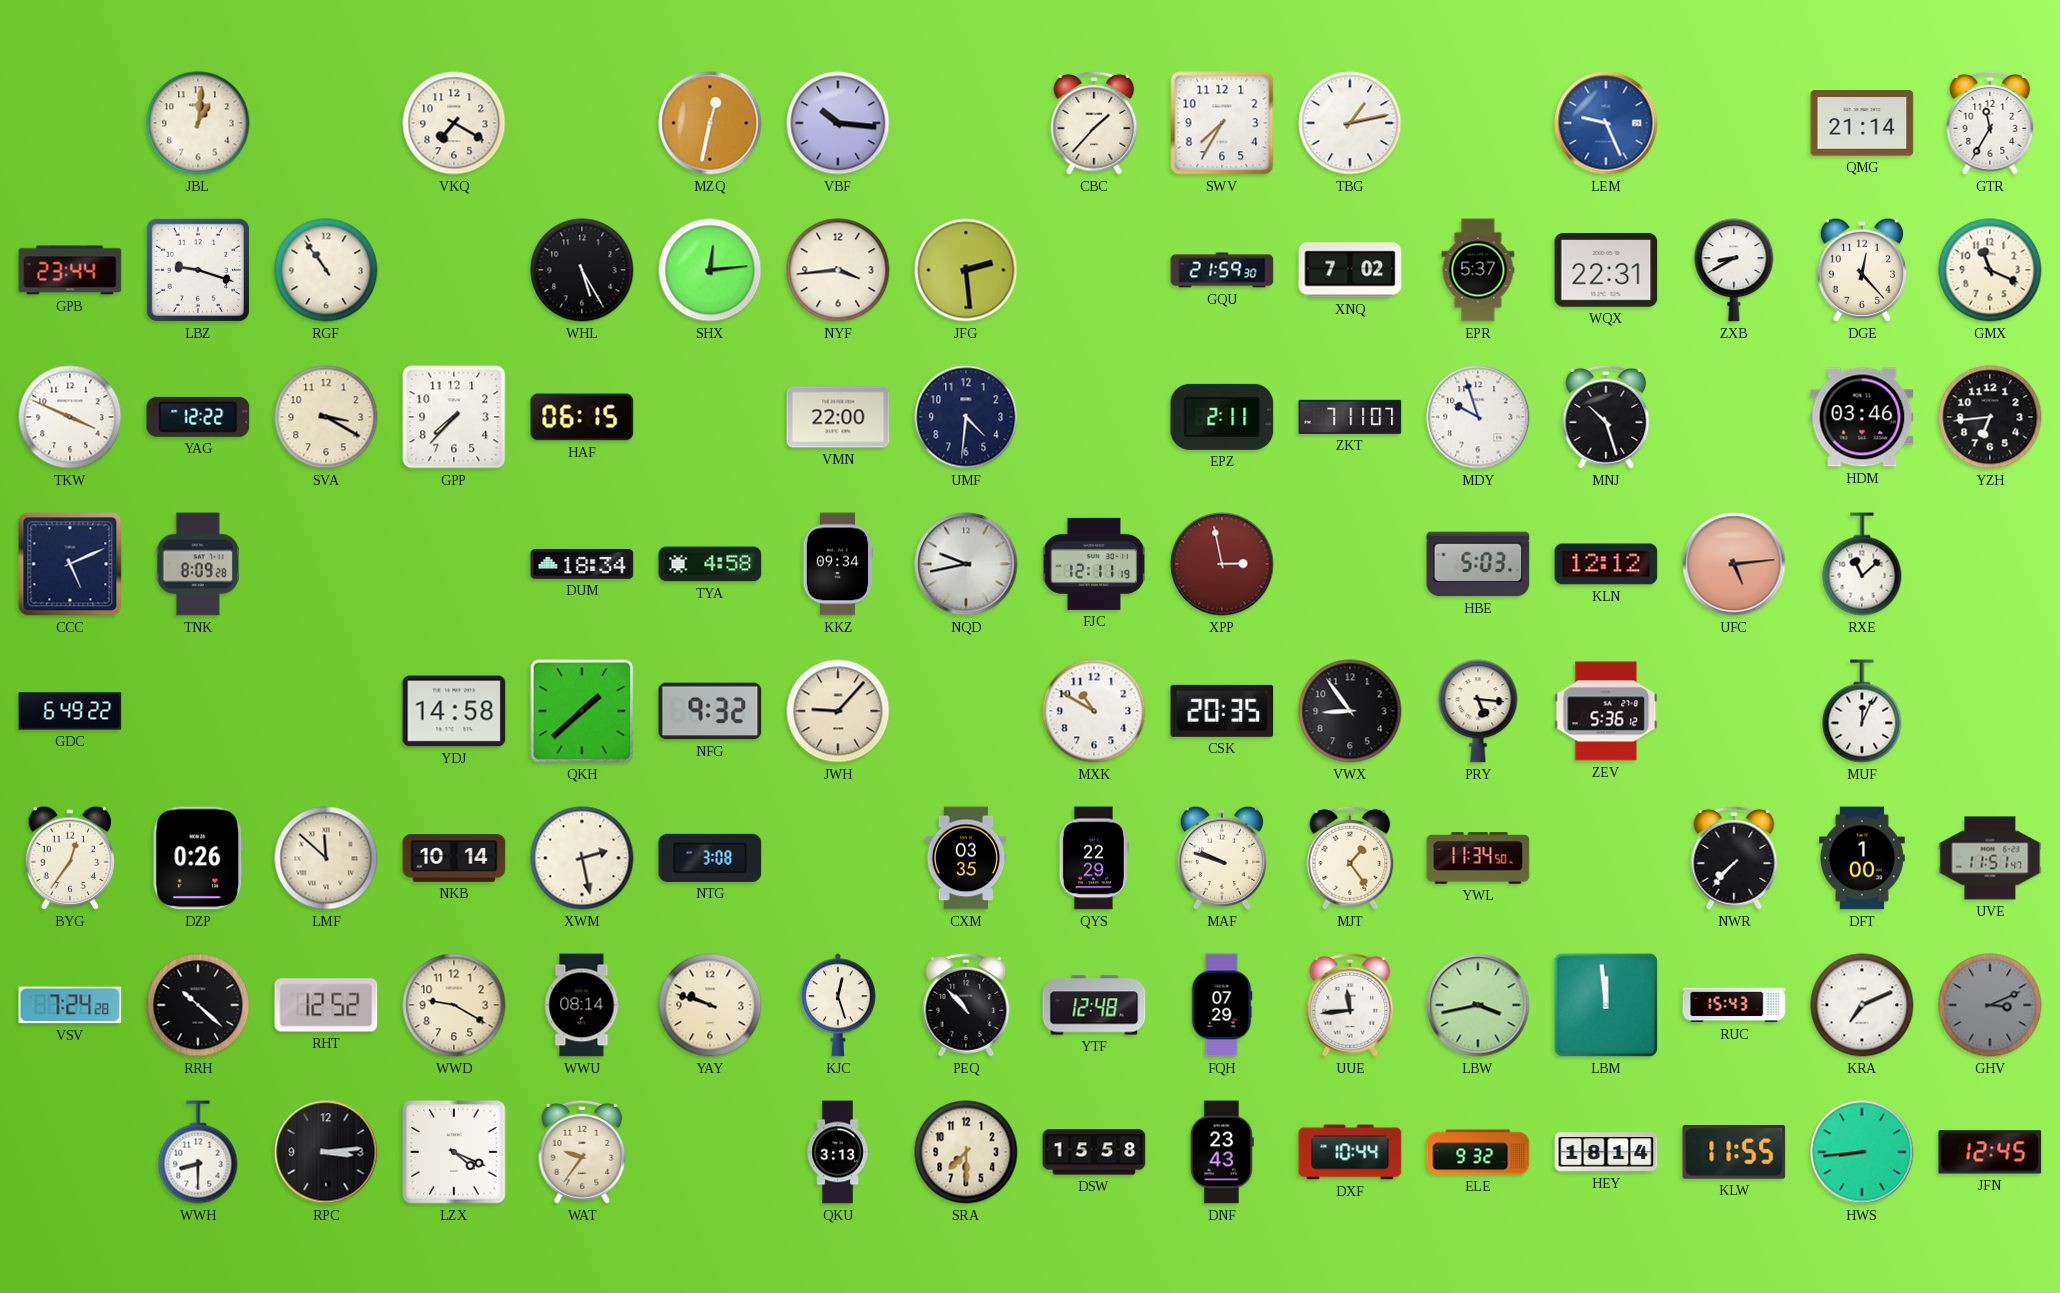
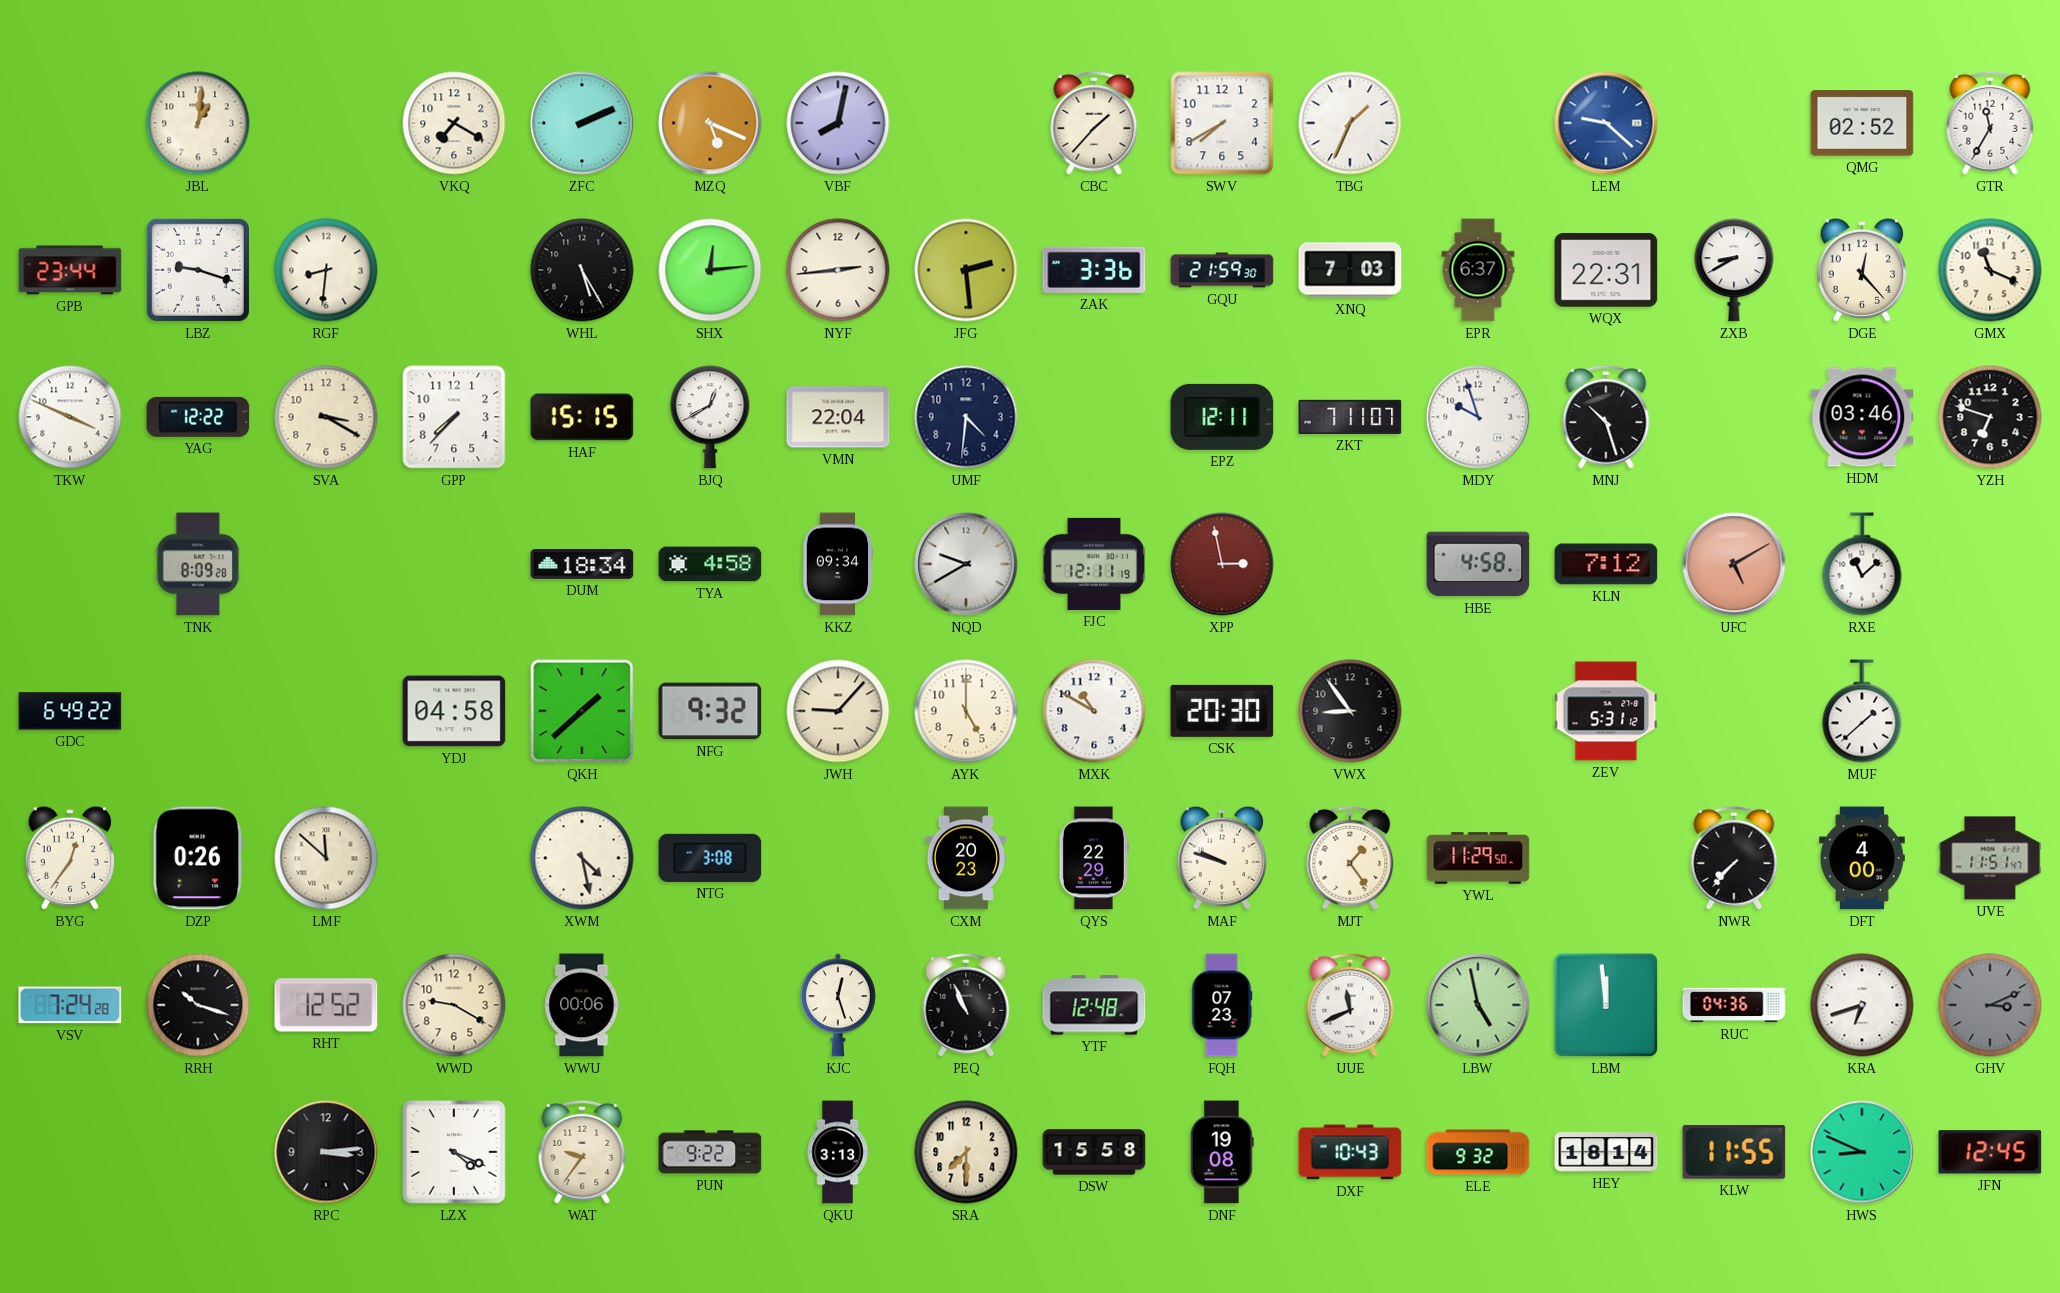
ZFC: none -> 2:11
MZQ: 12:32 -> 5:19
VBF: 10:16 -> 8:02
SWV: 7:35 -> 7:40
TBG: 1:13 -> 1:34
LEM: 9:26 -> 9:22
QMG: 21:14 -> 02:52
RGF: 10:54 -> 8:31
NYF: 3:44 -> 2:44
ZAK: none -> 3:36
XNQ: 7:02 -> 7:03
EPR: 5:37 -> 6:37
HAF: 06:15 -> 15:15
BJQ: none -> 12:40
VMN: 22:00 -> 22:04
EPZ: 2:11 -> 12:11
YZH: 6:44 -> 6:48
CCC: 5:11 -> none
NQD: 9:43 -> 9:40
HBE: 5:03 -> 4:58
KLN: 12:12 -> 7:12
UFC: 5:14 -> 5:10
YDJ: 14:58 -> 04:58
AYK: none -> 5:00
CSK: 20:35 -> 20:30
PRY: 5:16 -> none
ZEV: 5:36 -> 5:31
MUF: 12:04 -> 1:38
NKB: 10:14 -> none
XWM: 2:28 -> 4:28
CXM: 03:35 -> 20:23
YWL: 11:34 -> 11:29
DFT: 1:00 -> 4:00
RRH: 10:22 -> 10:18
WWU: 08:14 -> 00:06
YAY: 9:48 -> none
PEQ: 10:53 -> 10:56
FQH: 07:29 -> 07:23
UUE: 11:44 -> 11:41
LBW: 3:43 -> 4:58
RUC: 15:43 -> 04:36
KRA: 7:11 -> 6:42
WWH: 8:30 -> none
PUN: none -> 9:22
DNF: 23:43 -> 19:08
DXF: 10:44 -> 10:43
HWS: 8:44 -> 8:49
